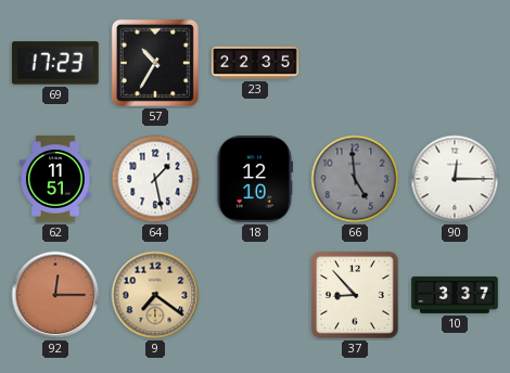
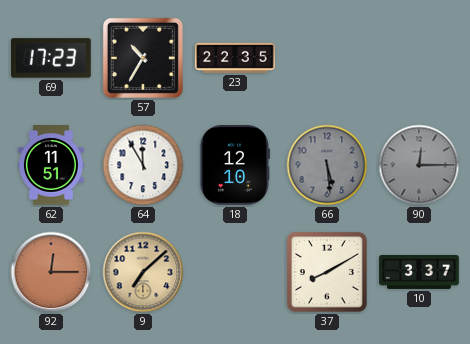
64: 1:28 -> 11:55
66: 4:59 -> 5:29
90 dial: white -> grey
9: 7:21 -> 7:08
37: 8:53 -> 8:10
